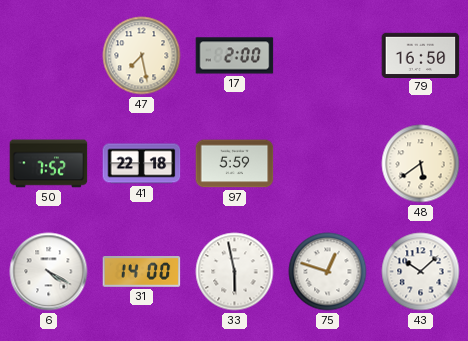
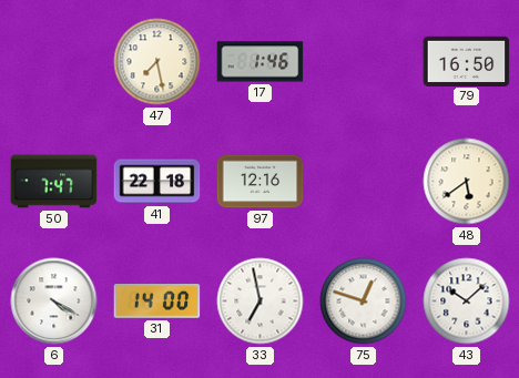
17: 2:00 -> 1:46
50: 7:52 -> 7:47
97: 5:59 -> 12:16
33: 5:58 -> 6:58
